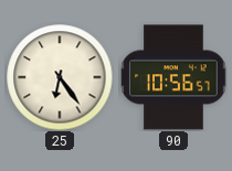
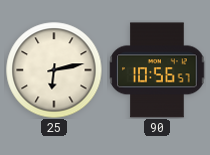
25: 6:24 -> 6:13
